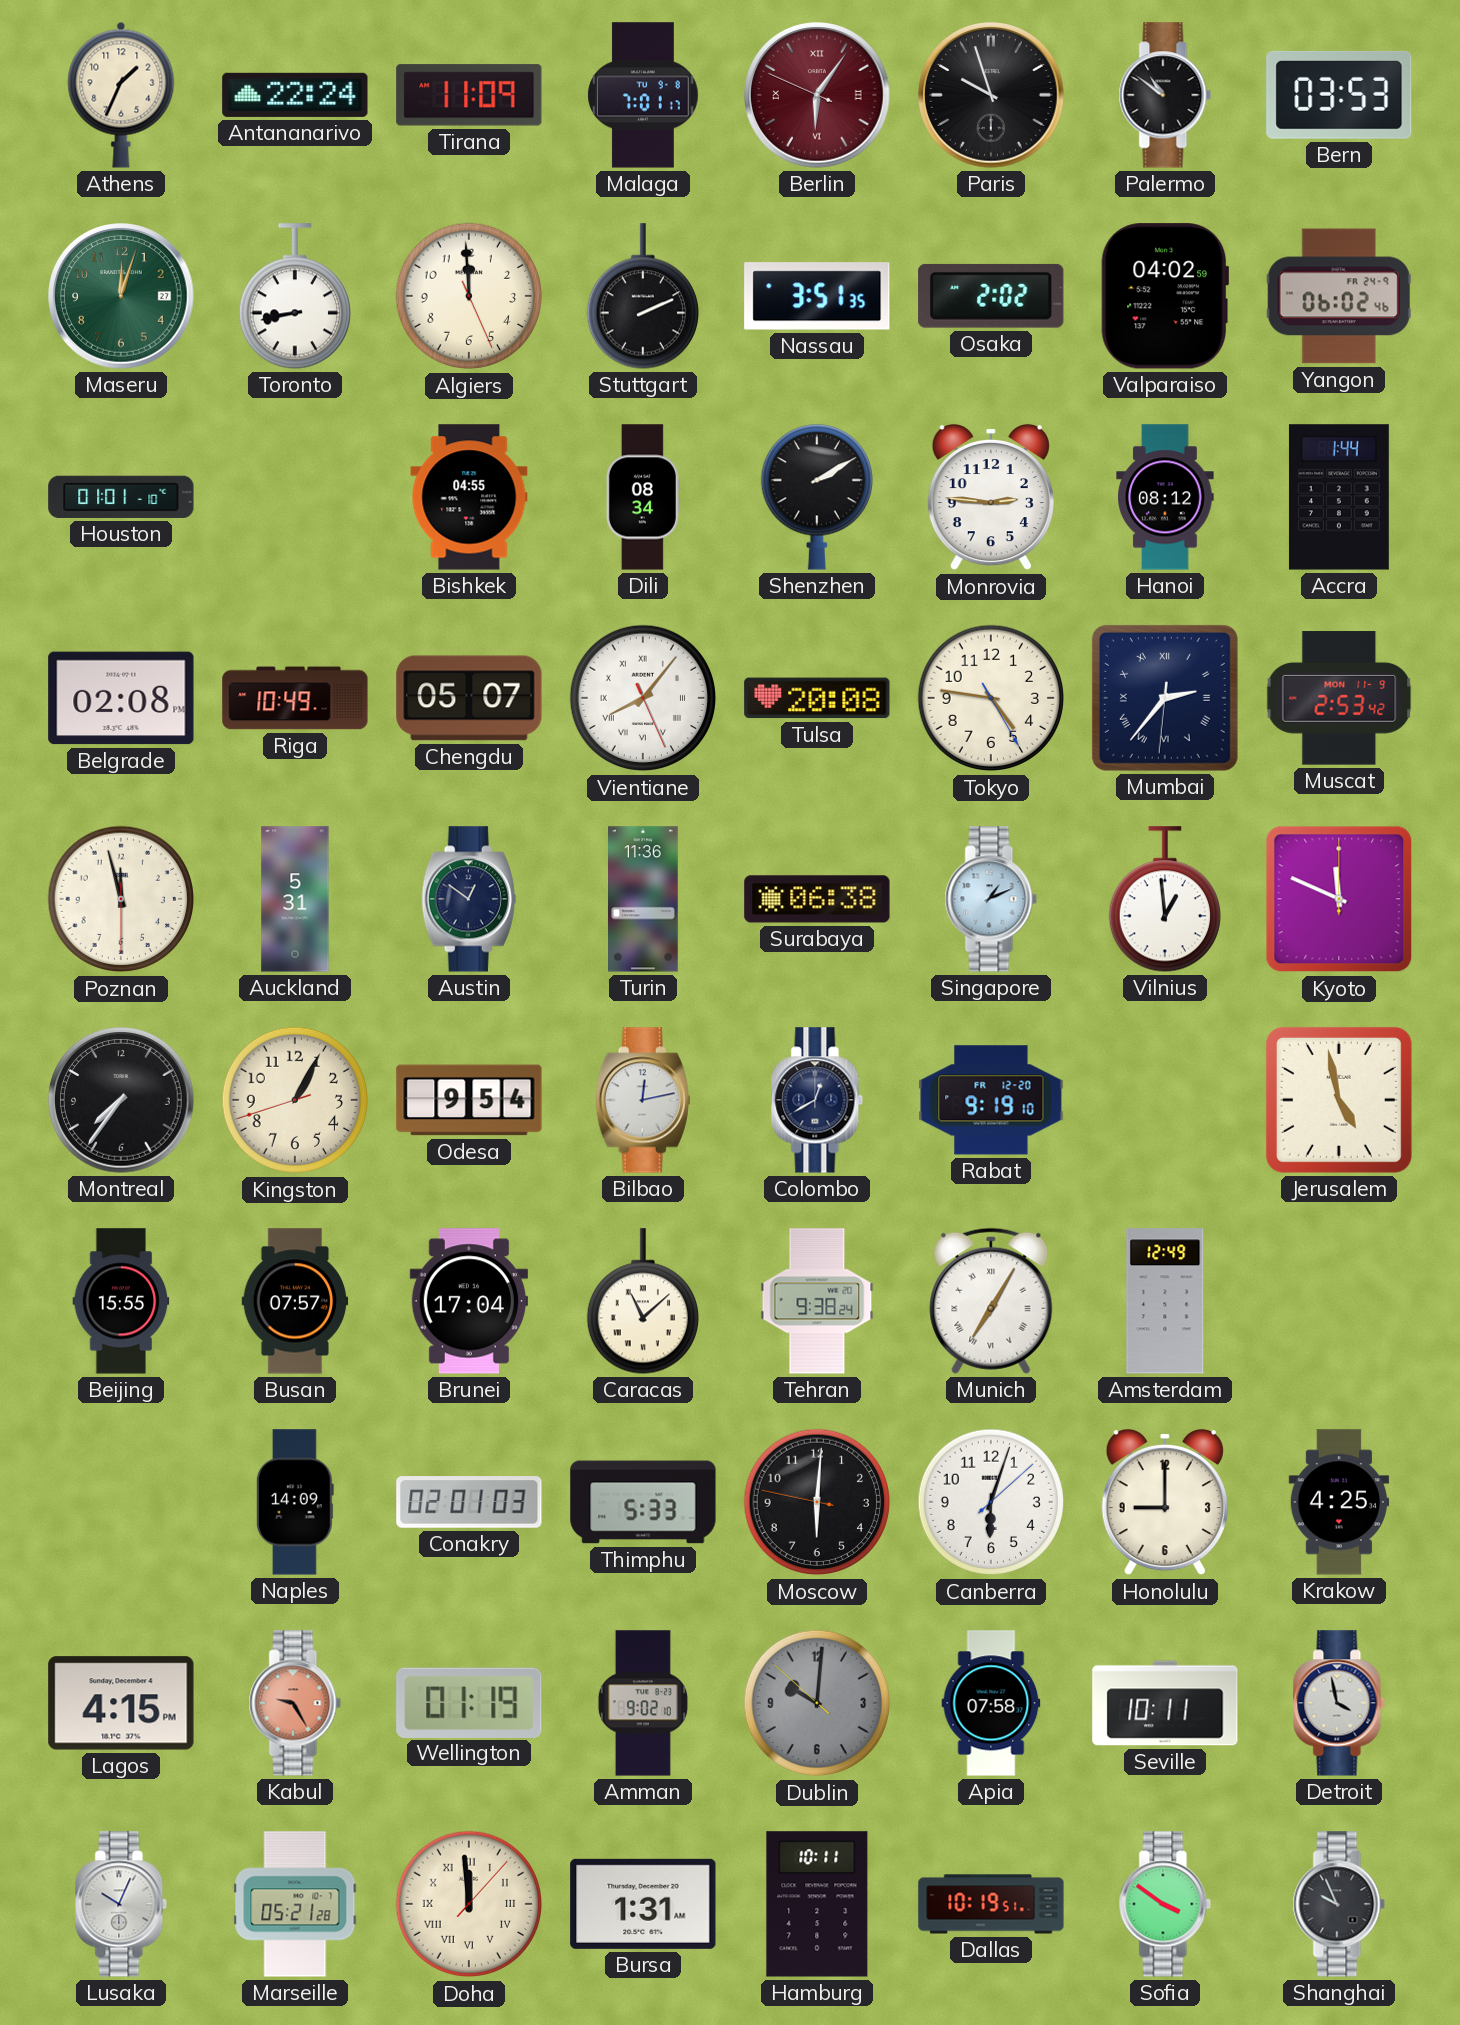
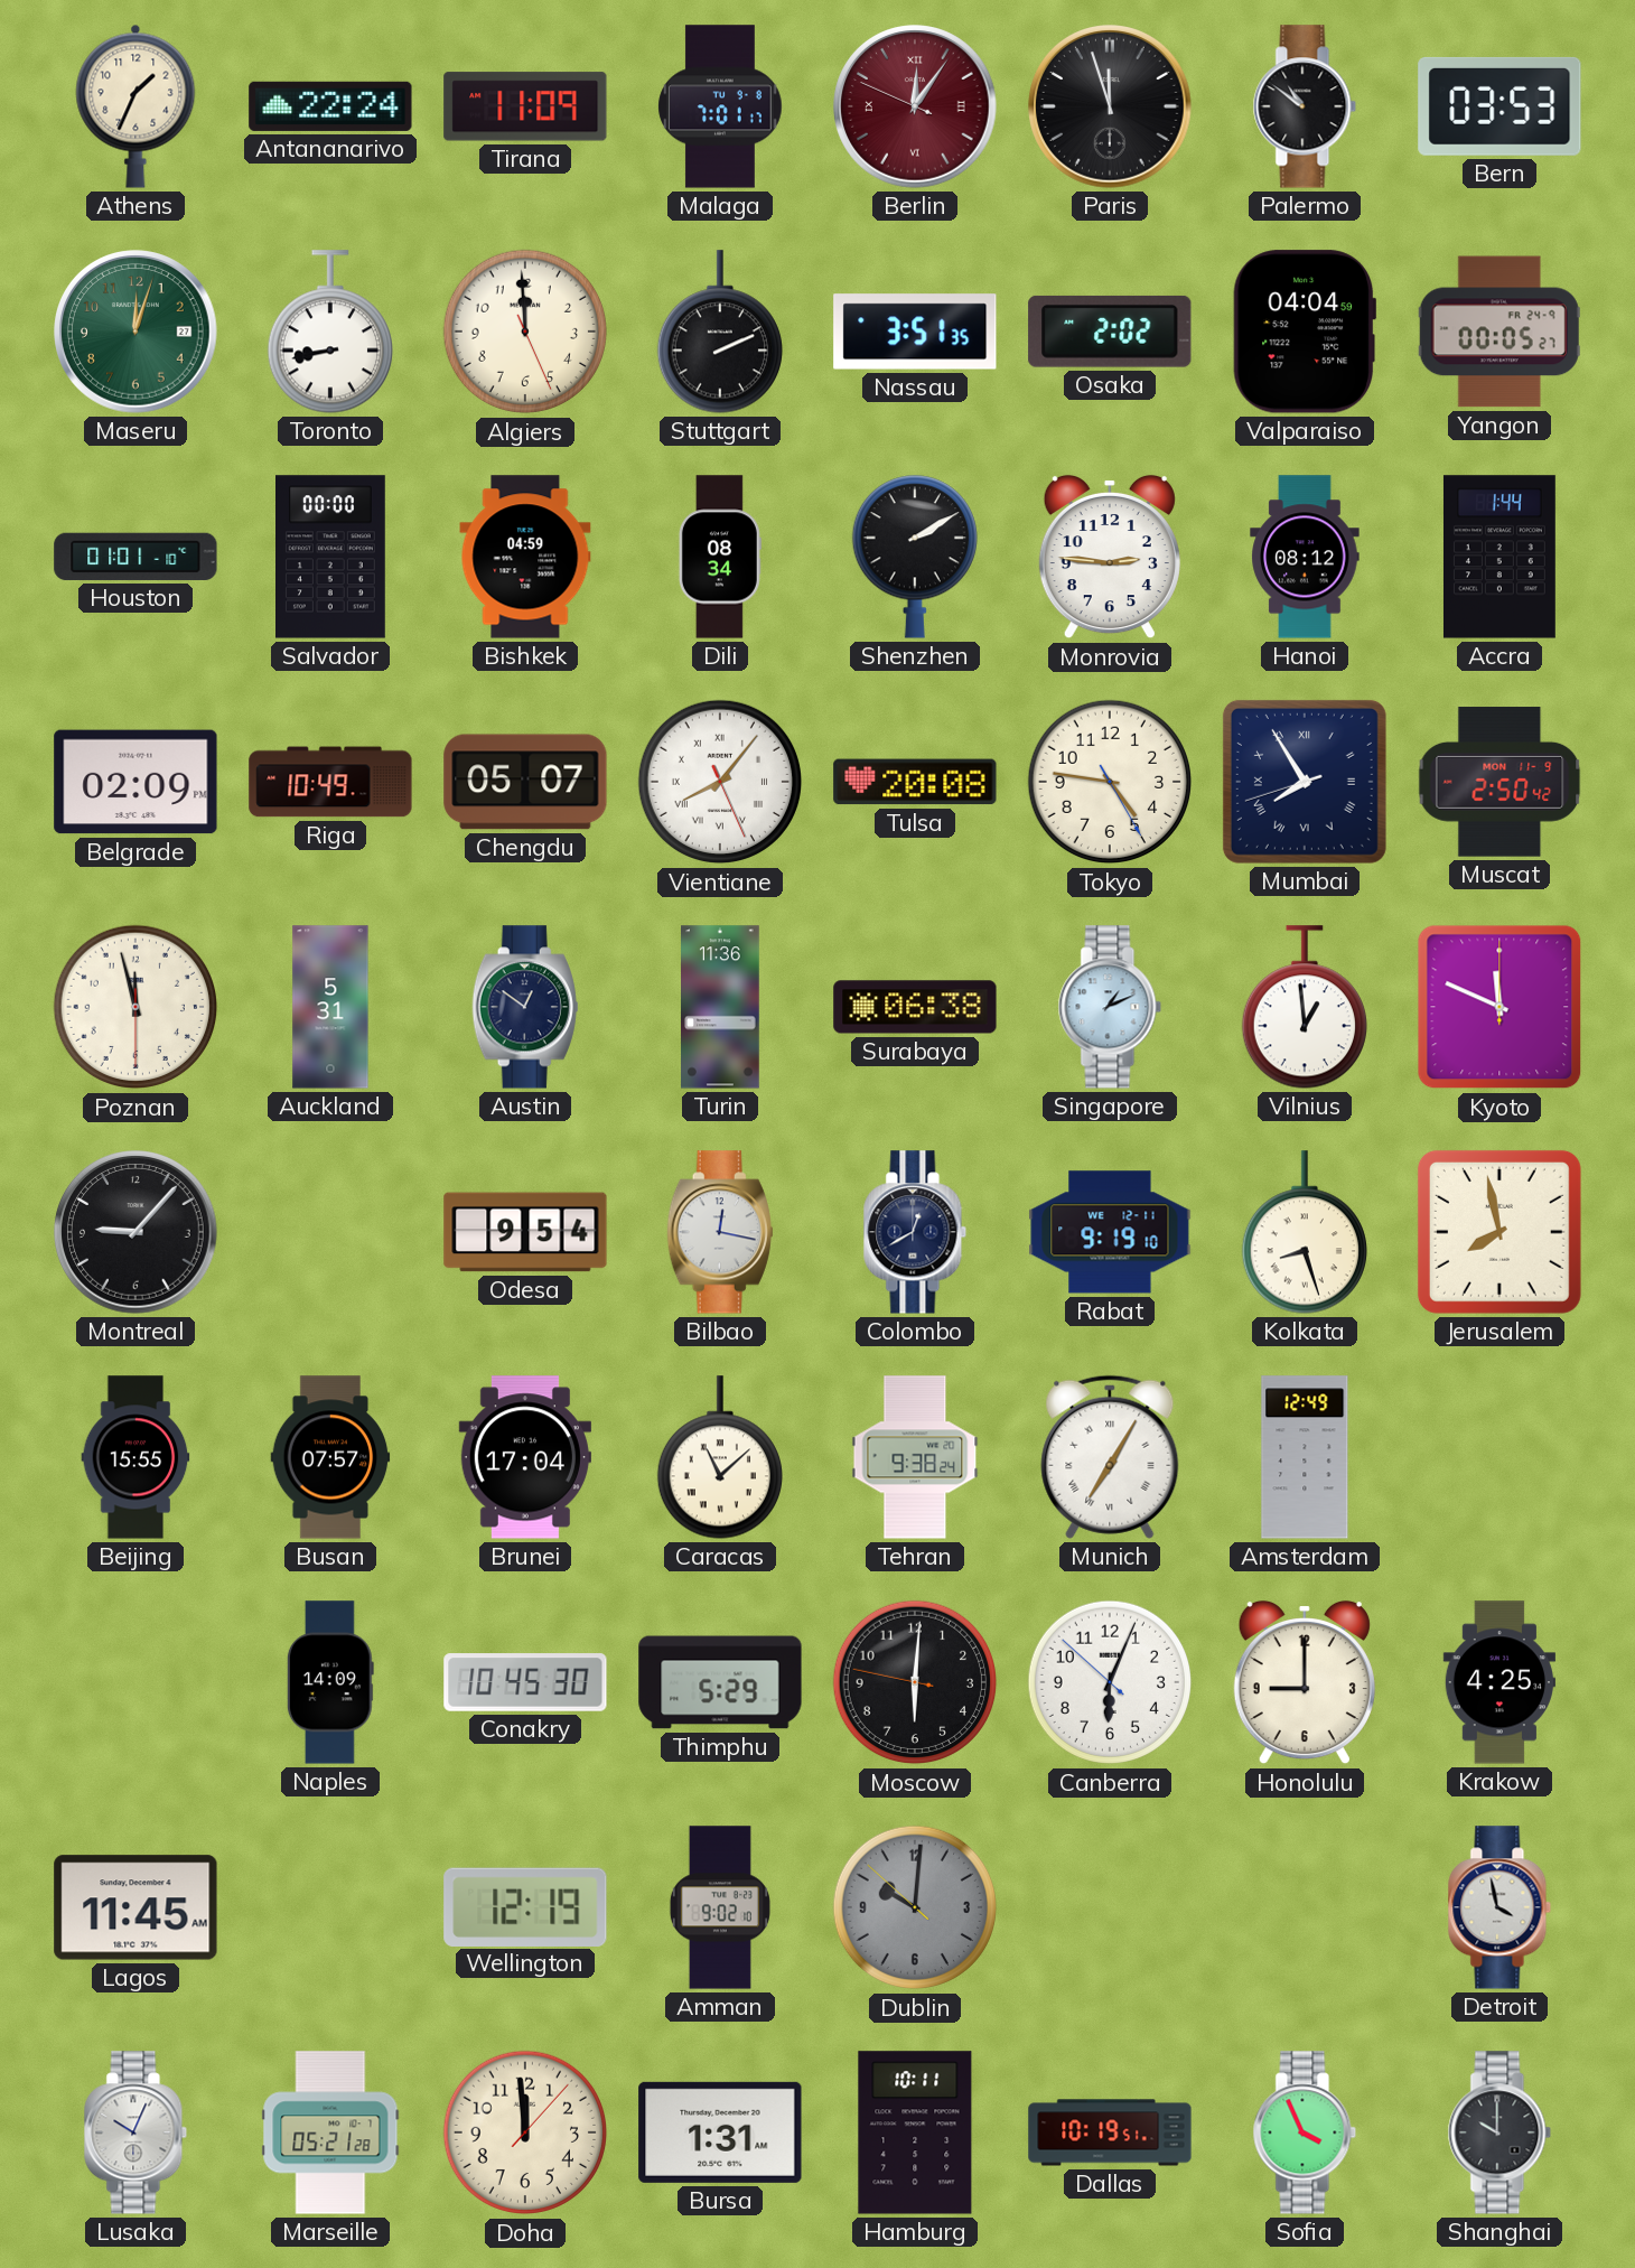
Berlin: 6:05 -> 12:05
Paris: 9:57 -> 11:57
Valparaiso: 04:02 -> 04:04
Yangon: 06:02 -> 00:05
Salvador: none -> 00:00
Bishkek: 04:55 -> 04:59
Belgrade: 02:08 -> 02:09
Mumbai: 2:36 -> 7:54
Muscat: 2:53 -> 2:50
Montreal: 7:36 -> 9:07
Kingston: 1:04 -> none
Bilbao: 12:13 -> 12:17
Rabat date: FR 12-20 -> WE 12-11
Kolkata: none -> 8:27
Jerusalem: 4:58 -> 7:58
Conakry: 02:01 -> 10:45
Thimphu: 5:33 -> 5:29
Canberra: 6:03:08 -> 6:03:52
Lagos: 4:15 -> 11:45
Kabul: 9:25 -> none
Wellington: 01:19 -> 12:19
Apia: 07:58 -> none
Seville: 10:11 -> none
Doha numerals: Roman -> Arabic
Sofia: 3:51 -> 3:56
Shanghai: 9:56 -> 10:00
